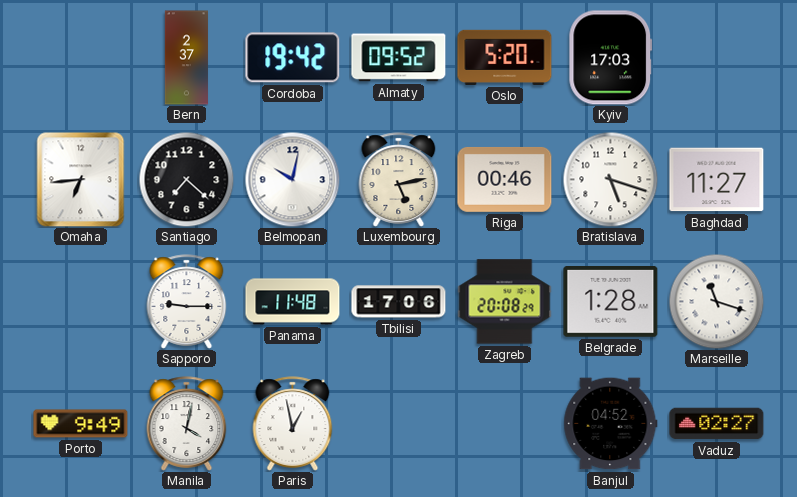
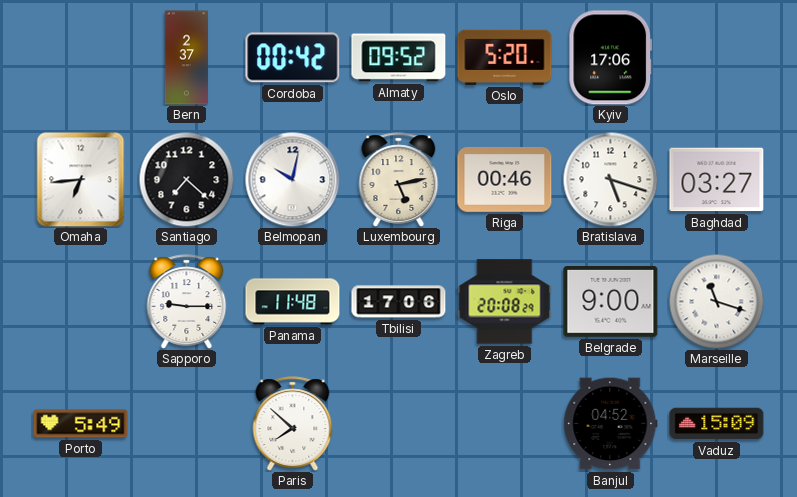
Cordoba: 19:42 -> 00:42
Kyiv: 17:03 -> 17:06
Baghdad: 11:27 -> 03:27
Belgrade: 1:28 -> 9:00
Porto: 9:49 -> 5:49
Manila: 4:02 -> none
Paris: 12:58 -> 7:52
Vaduz: 02:27 -> 15:09
